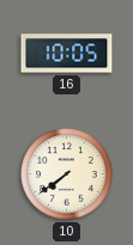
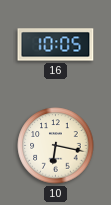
10: 7:39 -> 6:17
